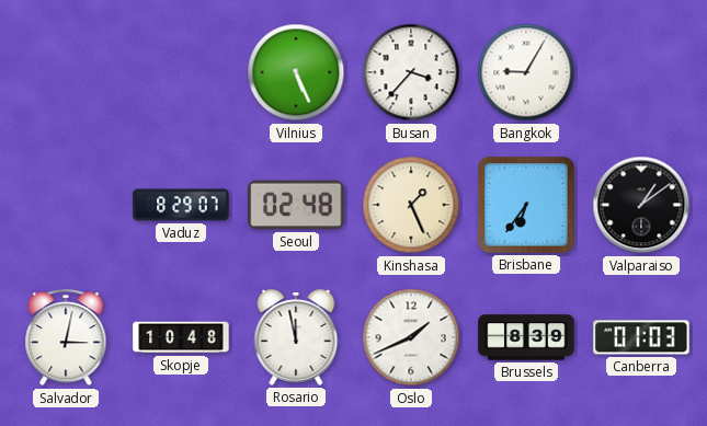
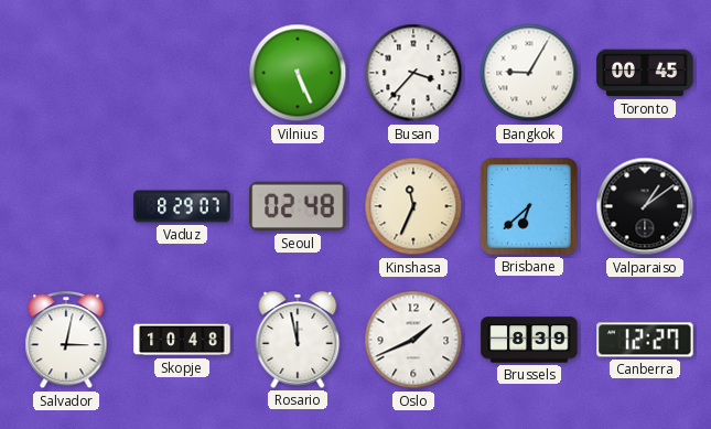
Toronto: none -> 00:45
Kinshasa: 1:26 -> 11:34
Brisbane: 6:36 -> 6:38
Canberra: 01:03 -> 12:27
